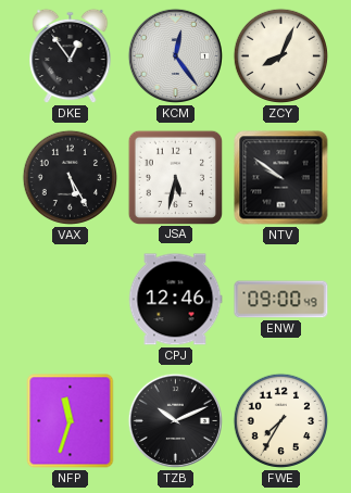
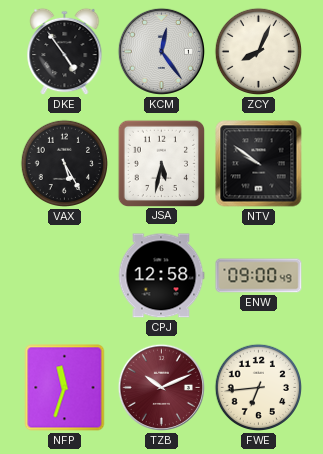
DKE: 12:54 -> 4:54
CPJ: 12:46 -> 12:58
TZB dial: black -> burgundy
FWE: 7:35 -> 6:44
